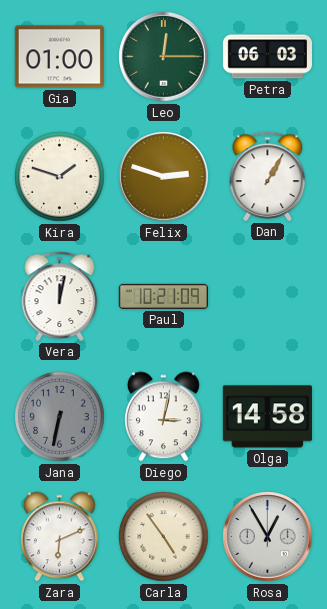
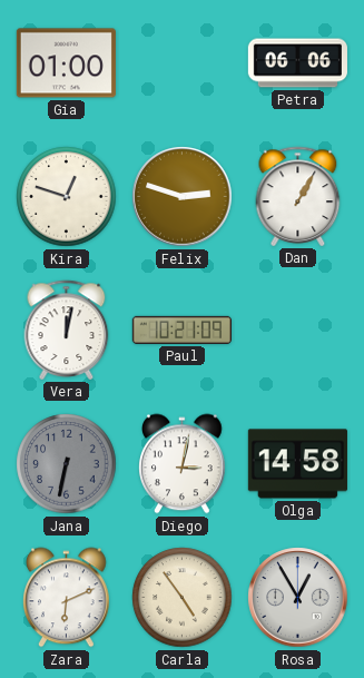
Leo: 12:15 -> none
Petra: 06:03 -> 06:06
Kira: 1:48 -> 12:48
